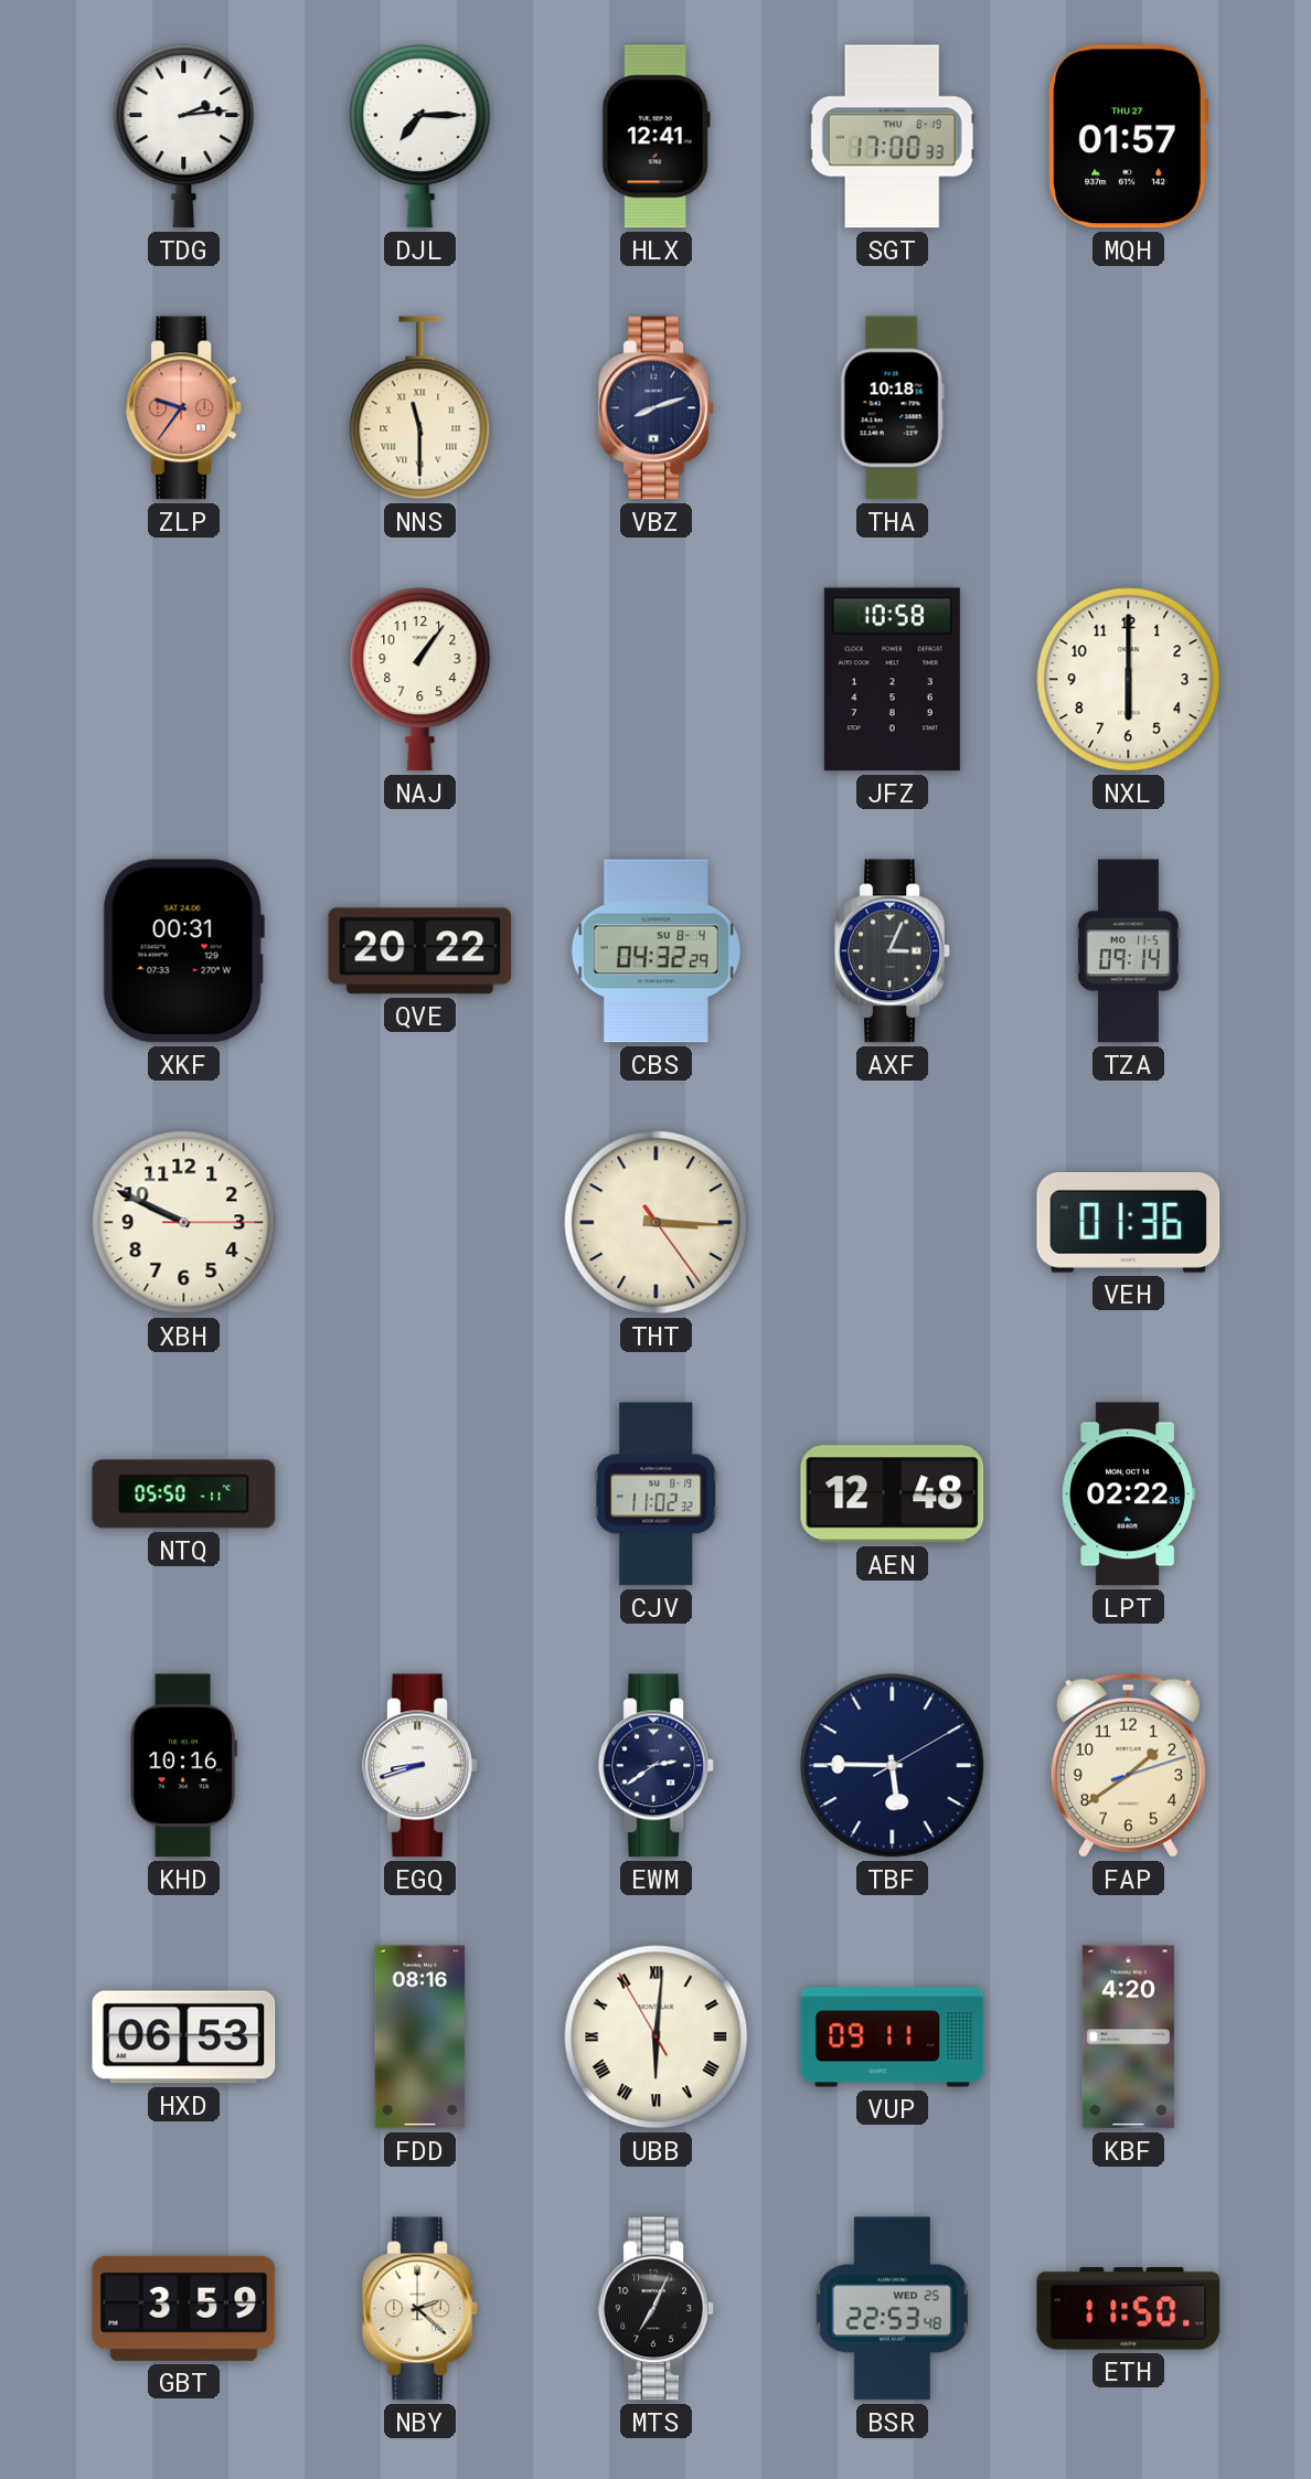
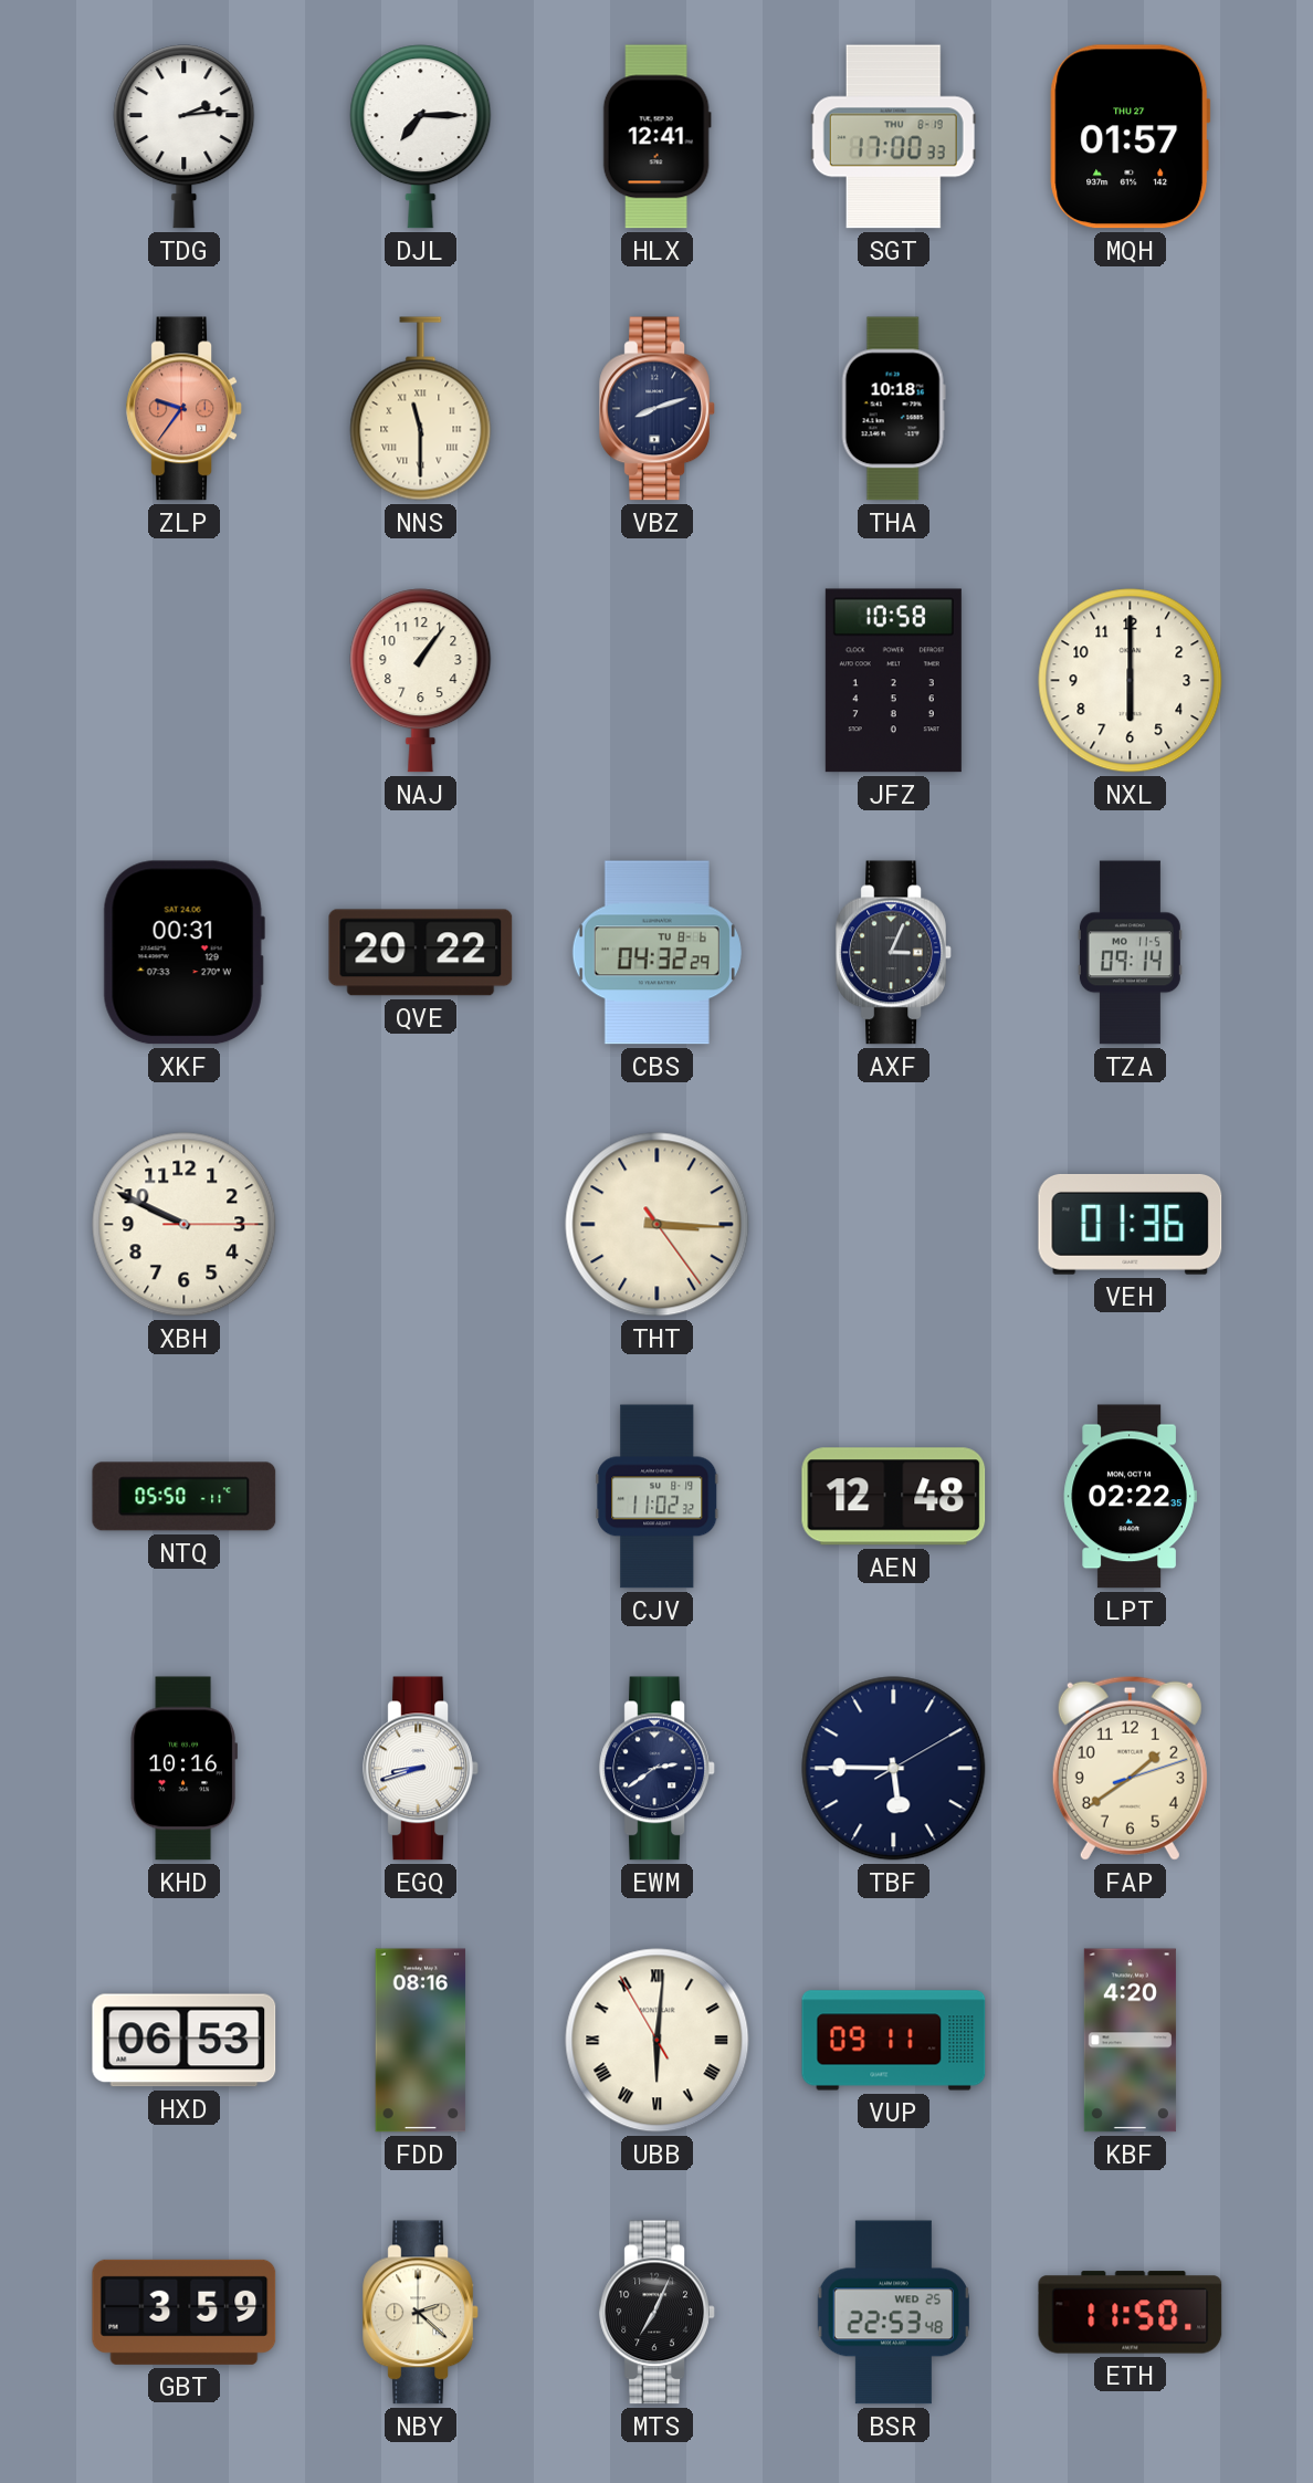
CBS date: SU 8-4 -> TU 8-6
